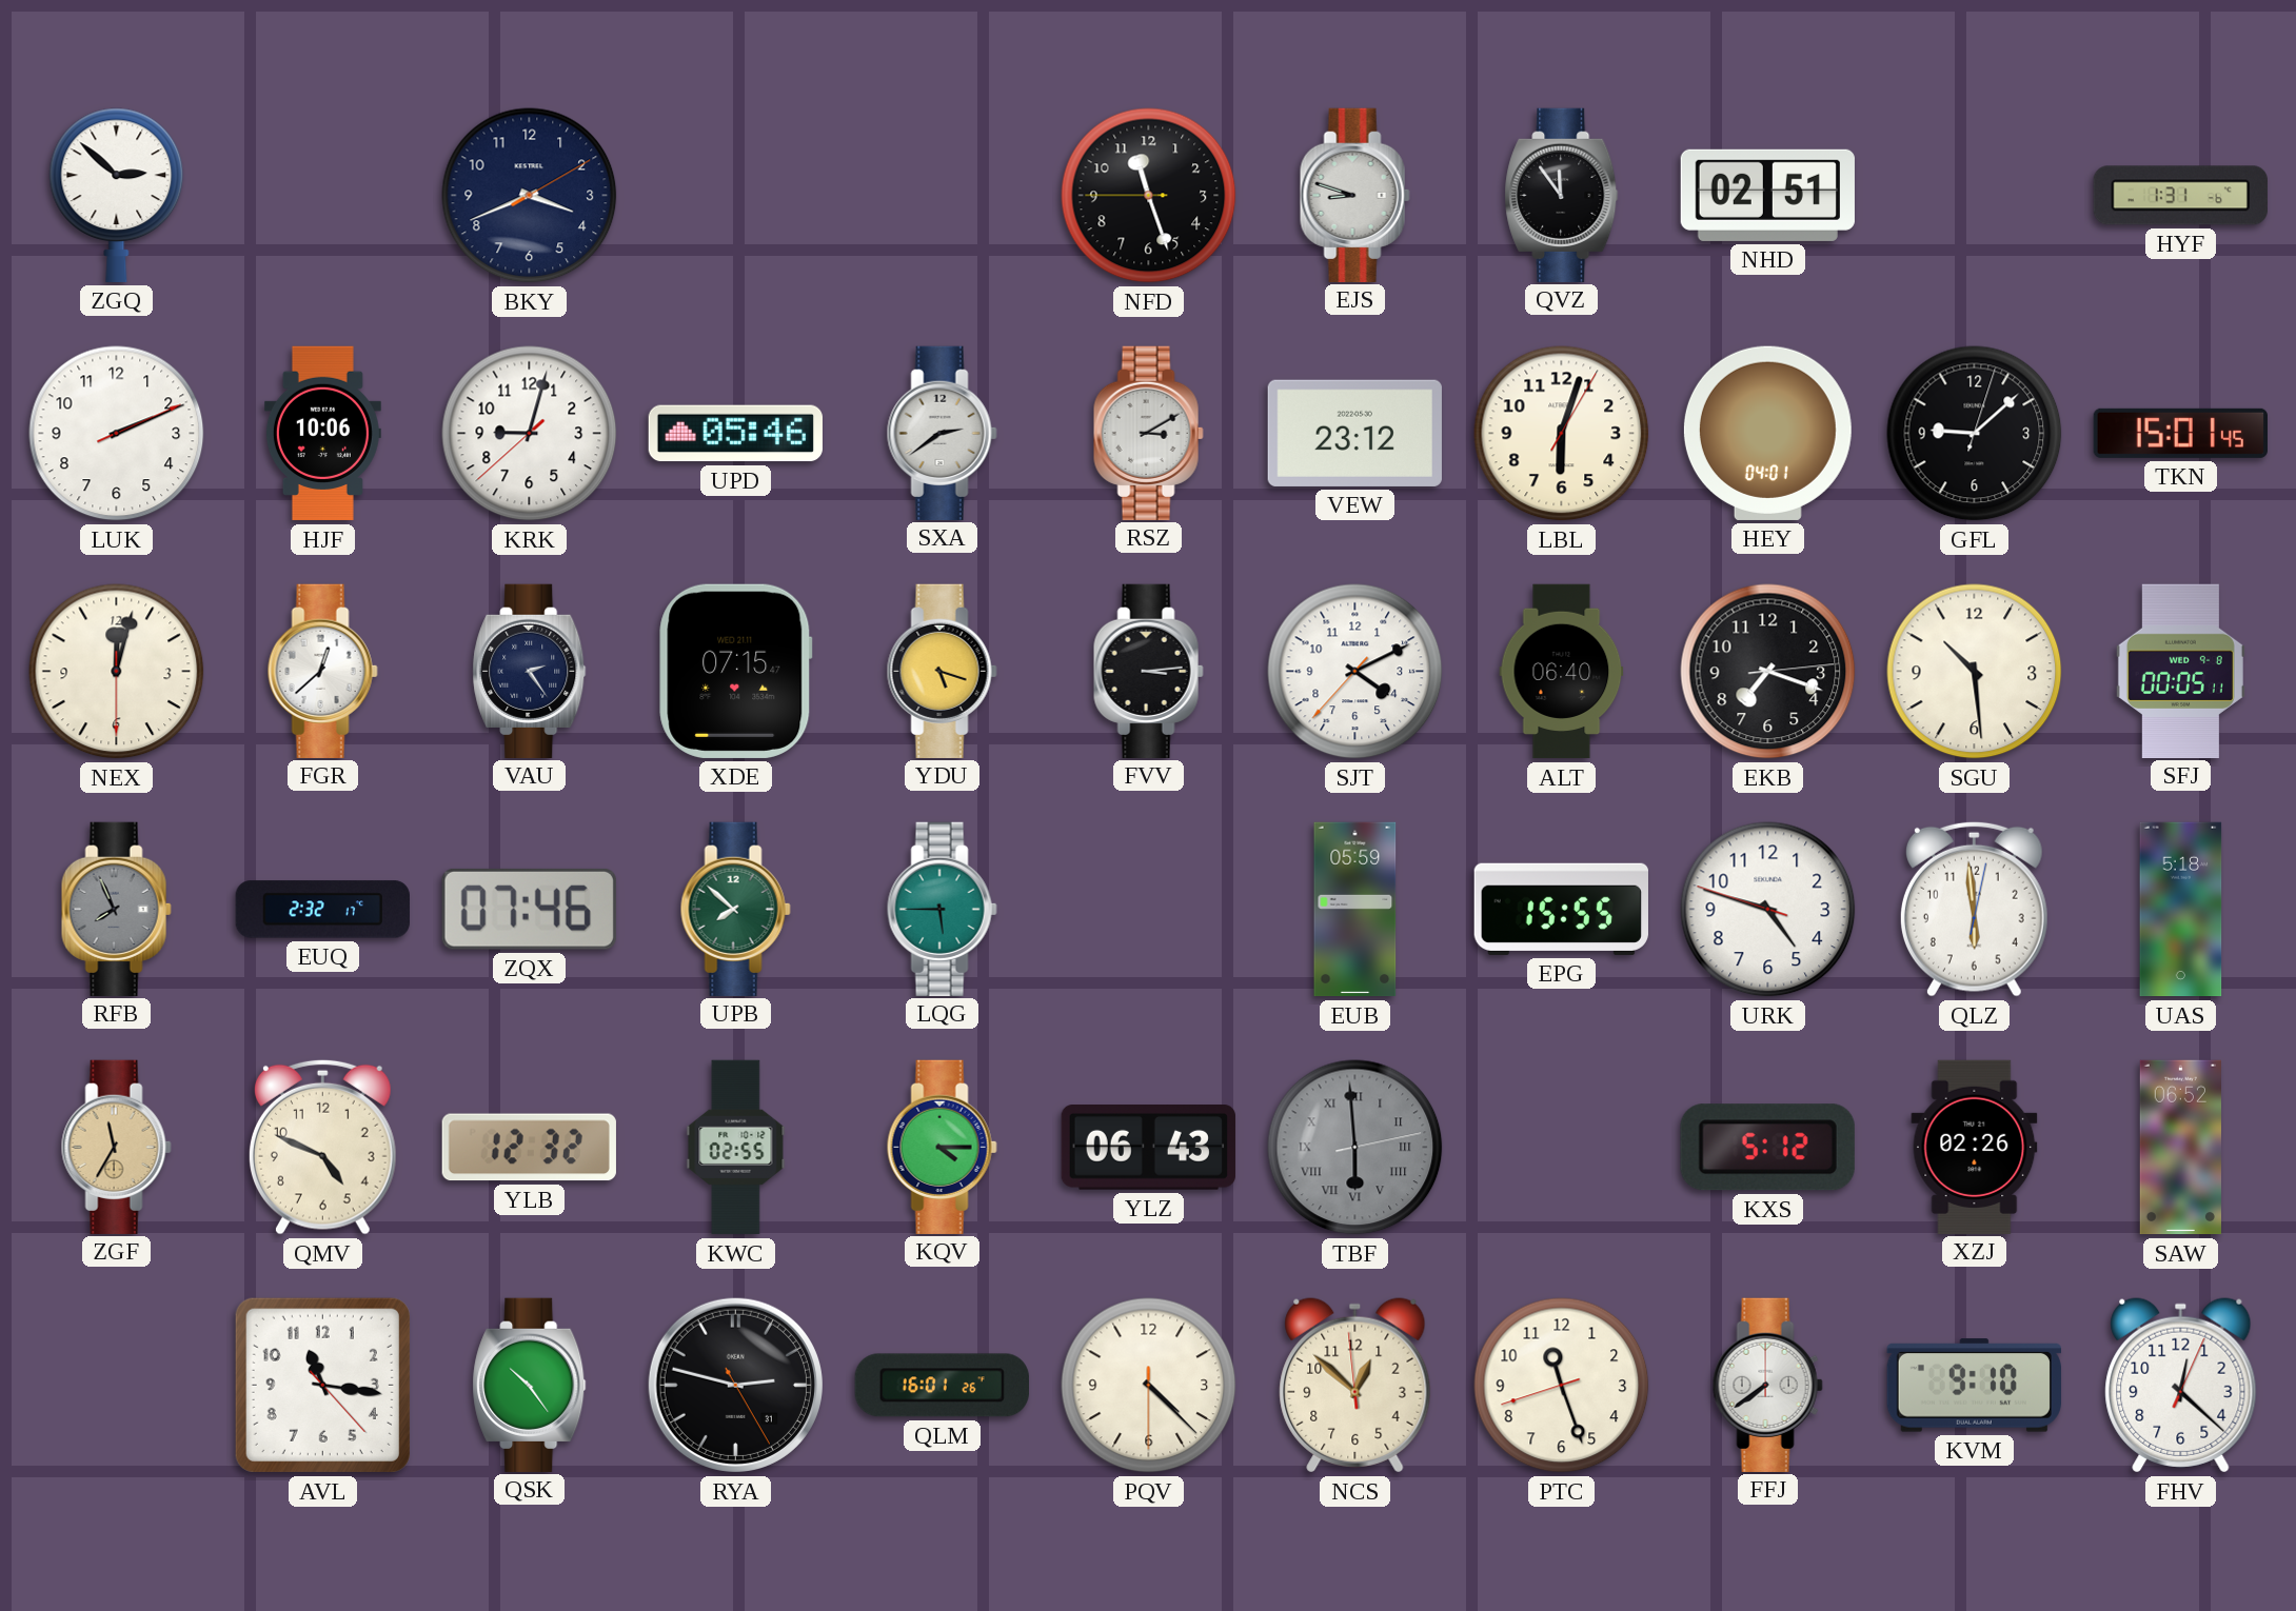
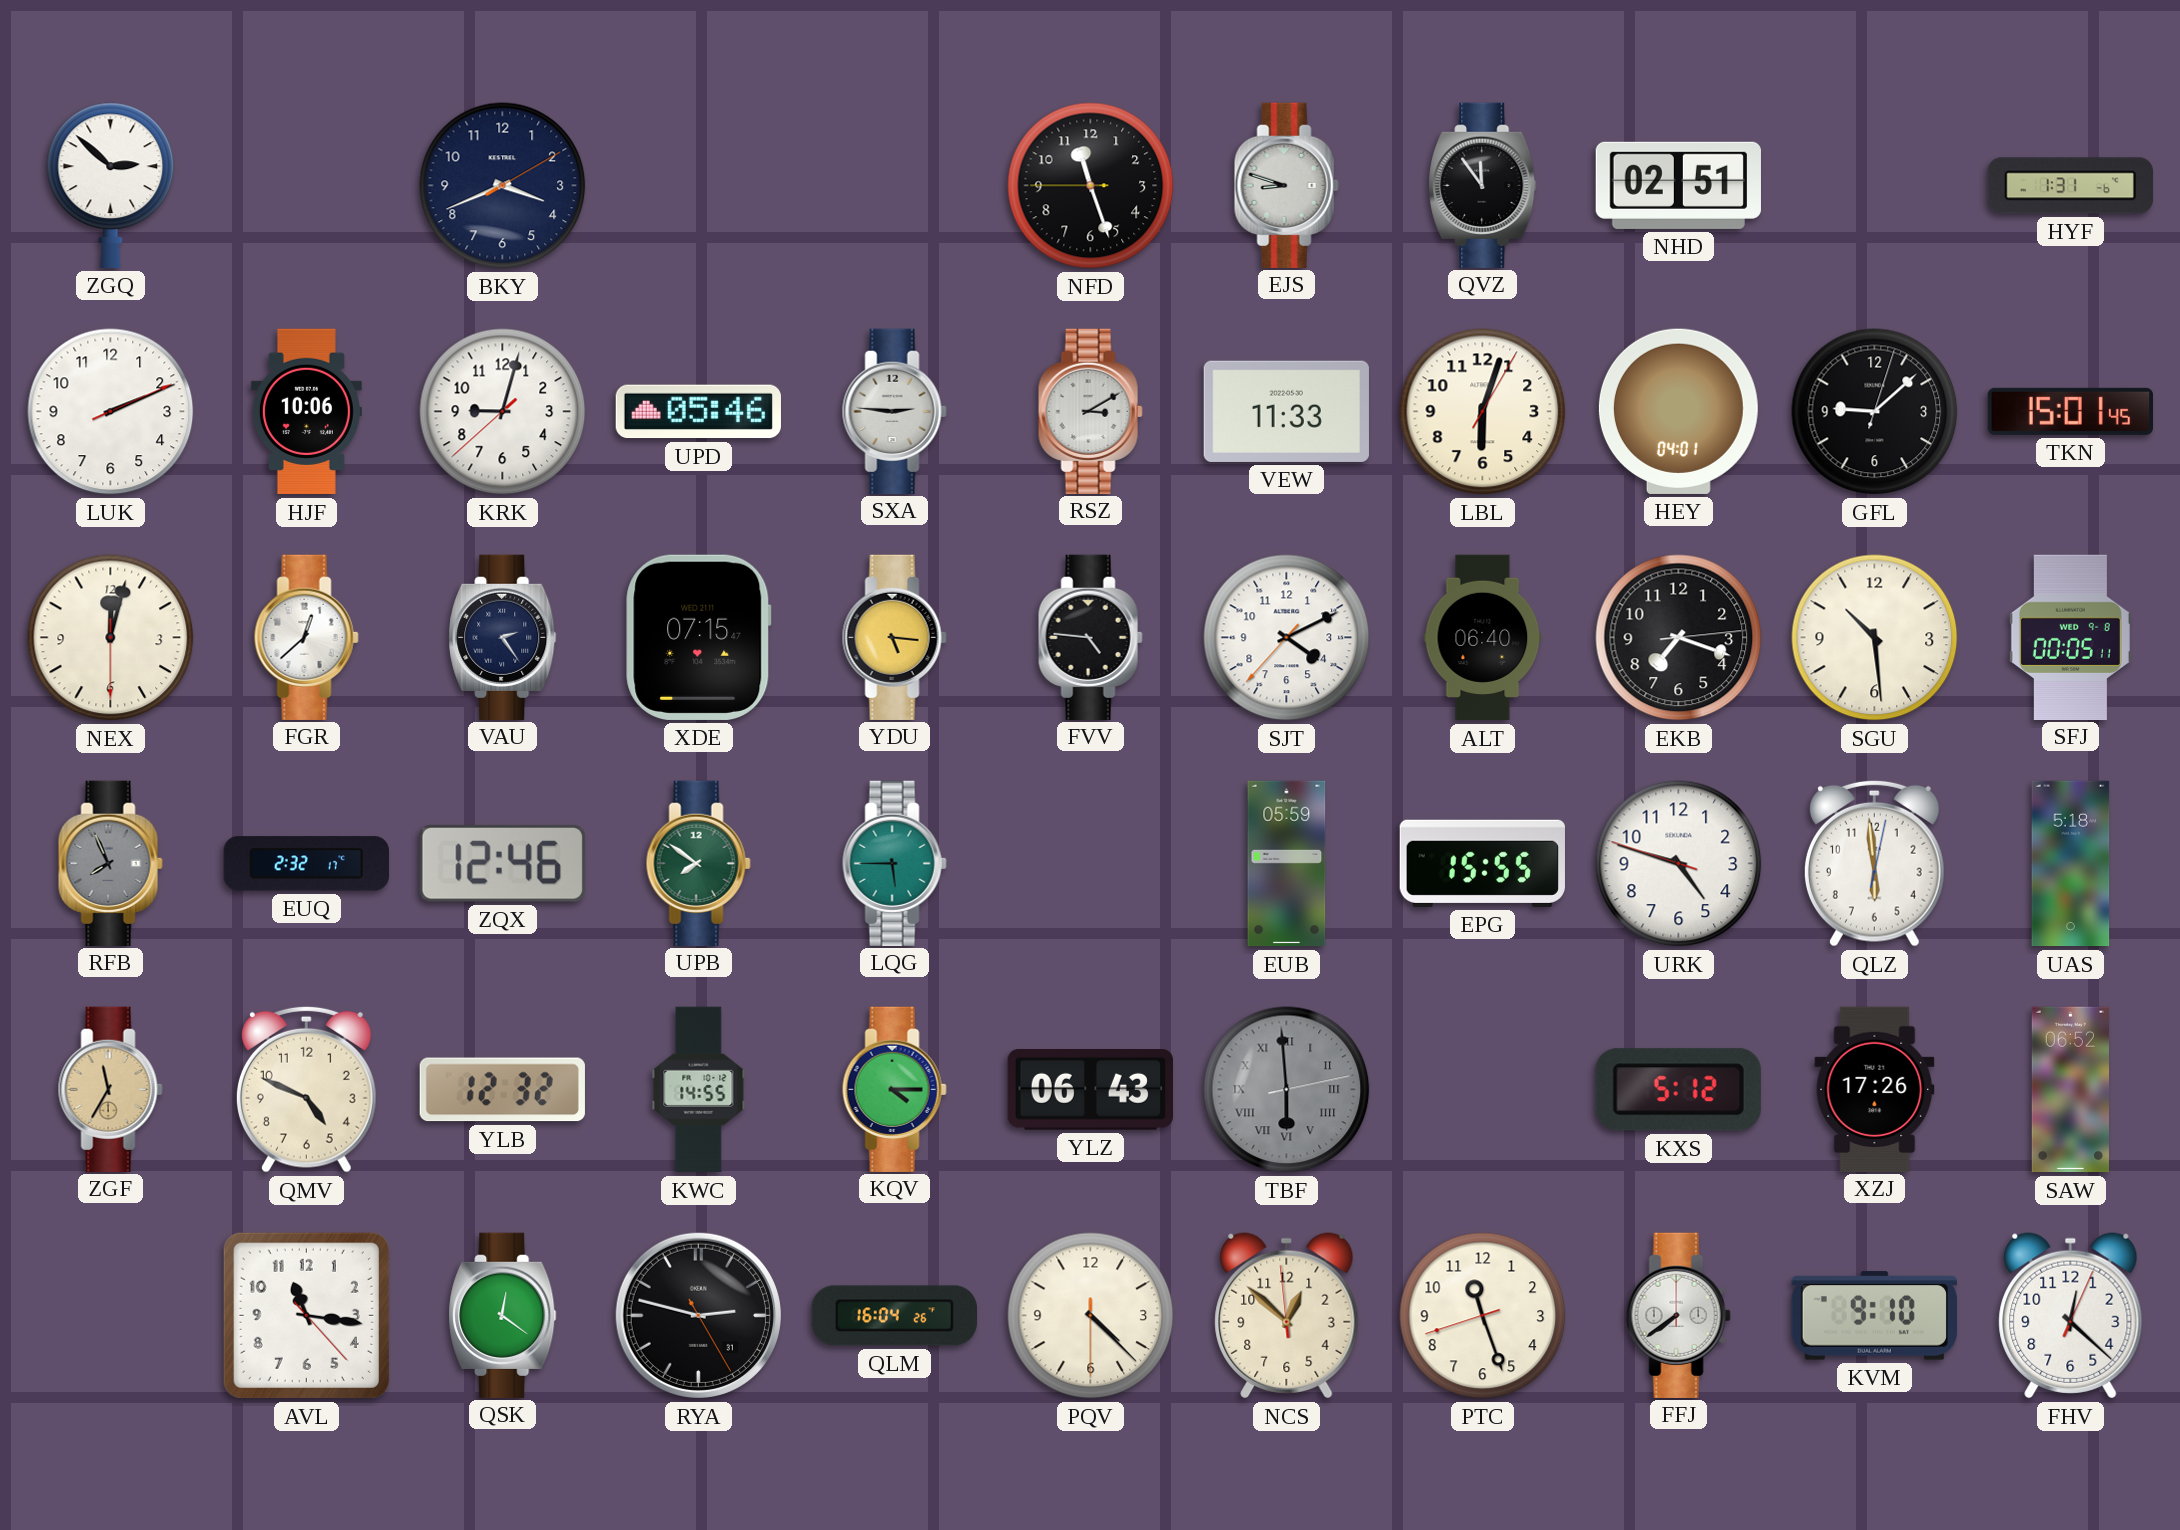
SXA: 2:39 -> 2:46
VEW: 23:12 -> 11:33
YDU: 5:18 -> 5:16
FVV: 3:14 -> 4:46
ZQX: 07:46 -> 12:46
UPB: 7:52 -> 7:51
KWC: 02:55 -> 14:55
XZJ: 02:26 -> 17:26
QSK: 10:24 -> 12:21
QLM: 16:01 -> 16:04
